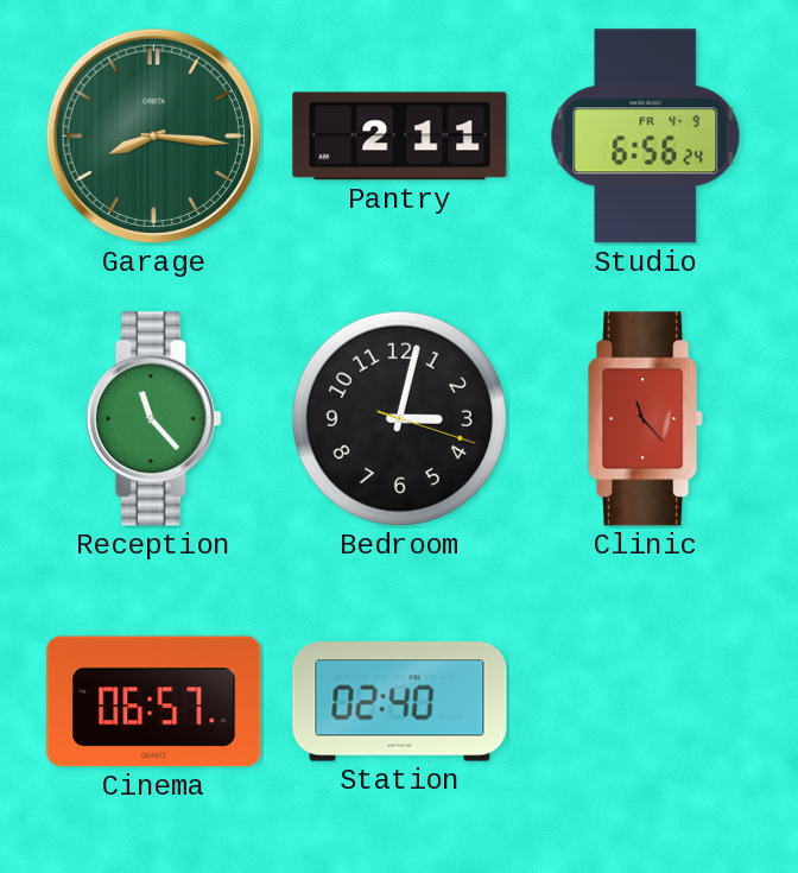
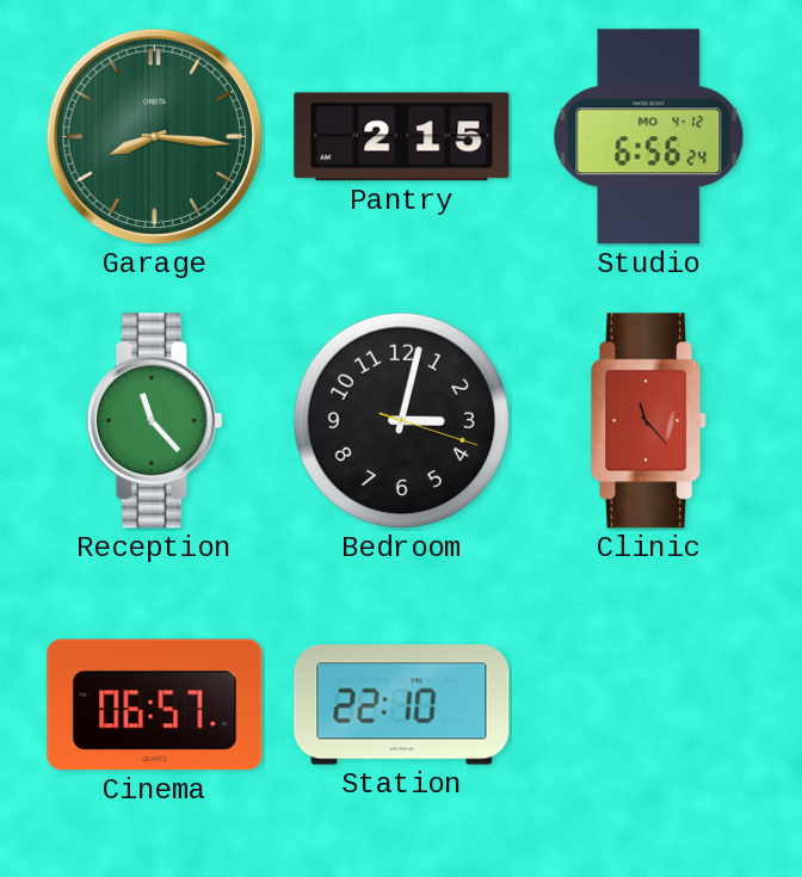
Pantry: 2:11 -> 2:15
Studio date: FR 4-9 -> MO 4-12
Station: 02:40 -> 22:10
